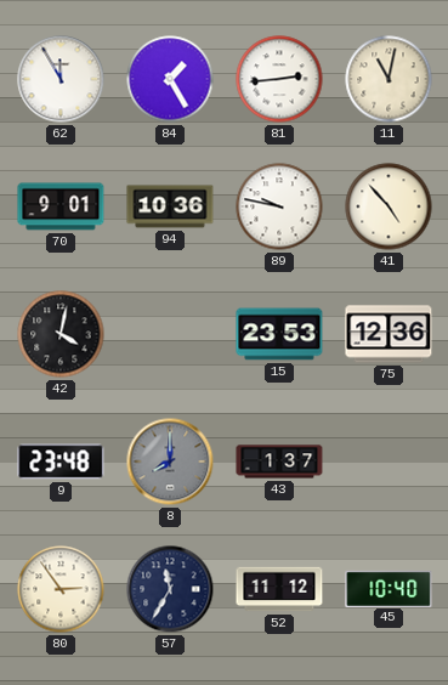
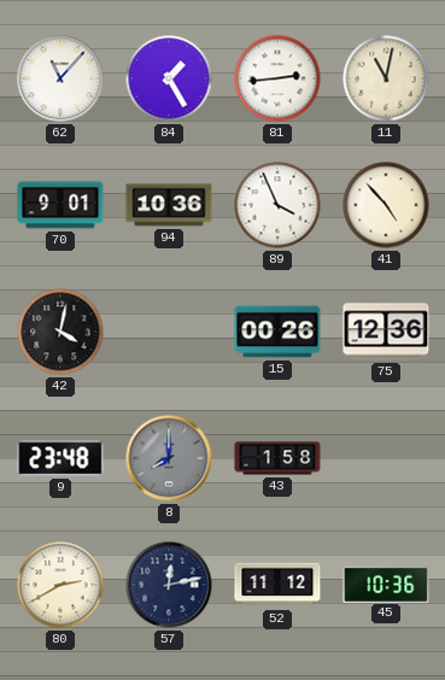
62: 11:55 -> 11:07
89: 9:47 -> 3:56
15: 23:53 -> 00:26
43: 1:37 -> 1:58
80: 2:54 -> 2:40
57: 11:35 -> 12:13
45: 10:40 -> 10:36
